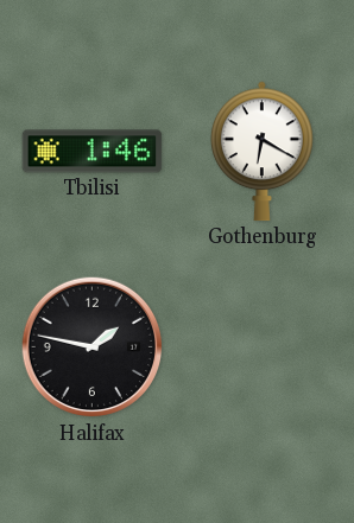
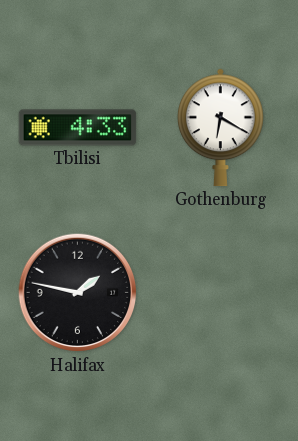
Tbilisi: 1:46 -> 4:33
